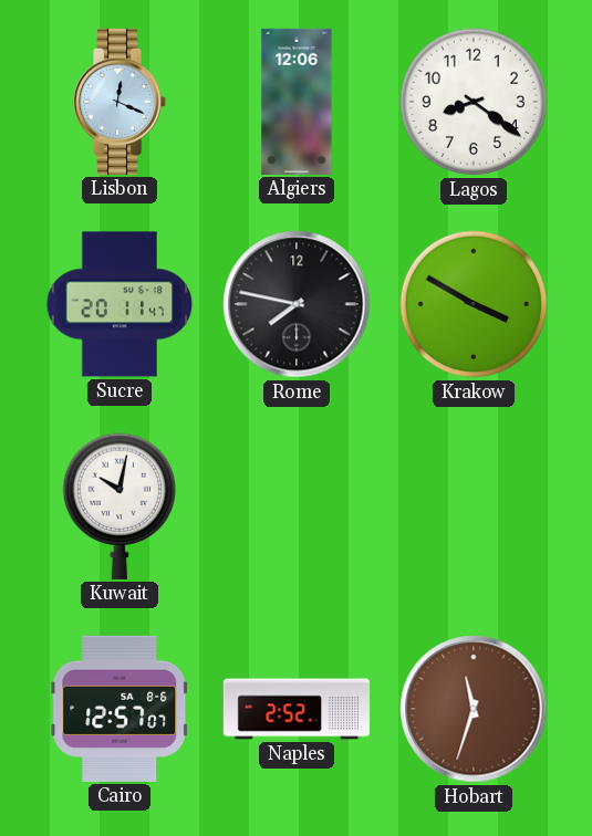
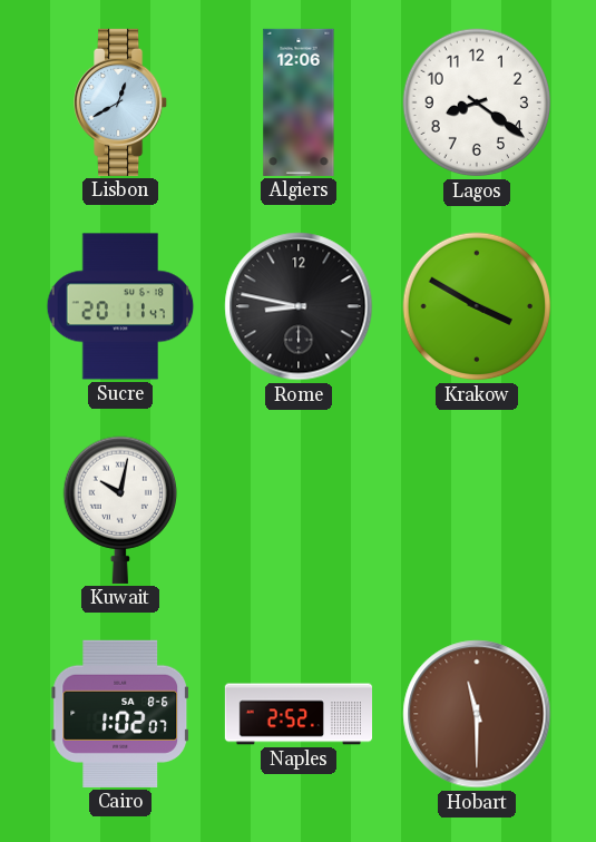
Lisbon: 12:19 -> 12:40
Rome: 7:47 -> 8:47
Cairo: 12:57 -> 1:02
Hobart: 11:33 -> 11:30
